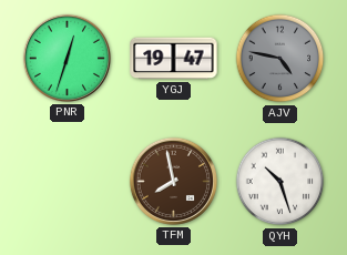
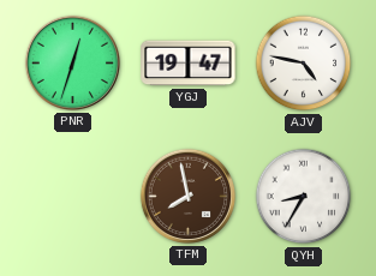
AJV dial: grey -> white
QYH: 10:27 -> 8:35
